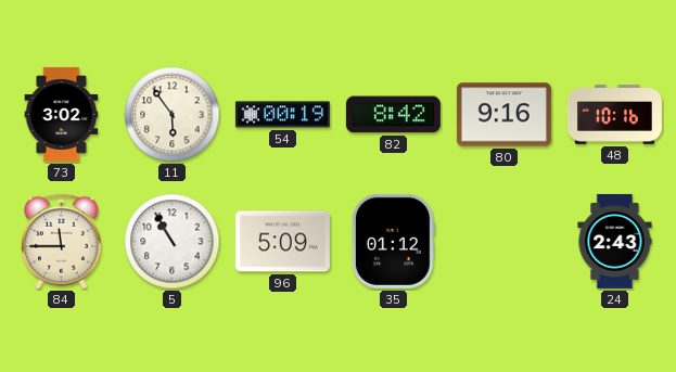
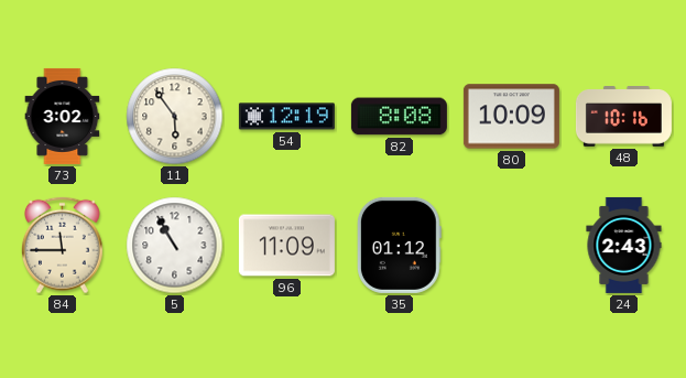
54: 00:19 -> 12:19
82: 8:42 -> 8:08
80: 9:16 -> 10:09
96: 5:09 -> 11:09
